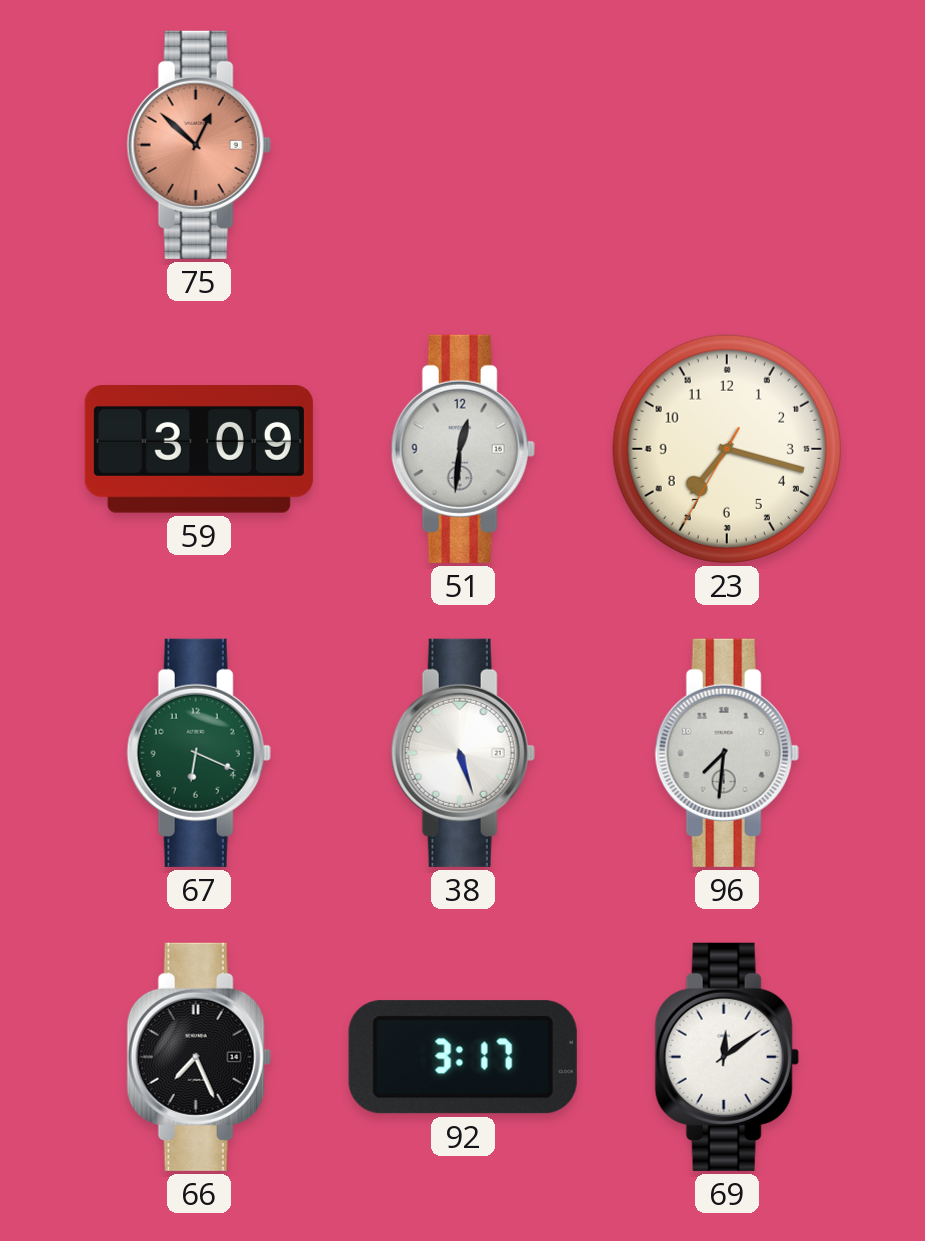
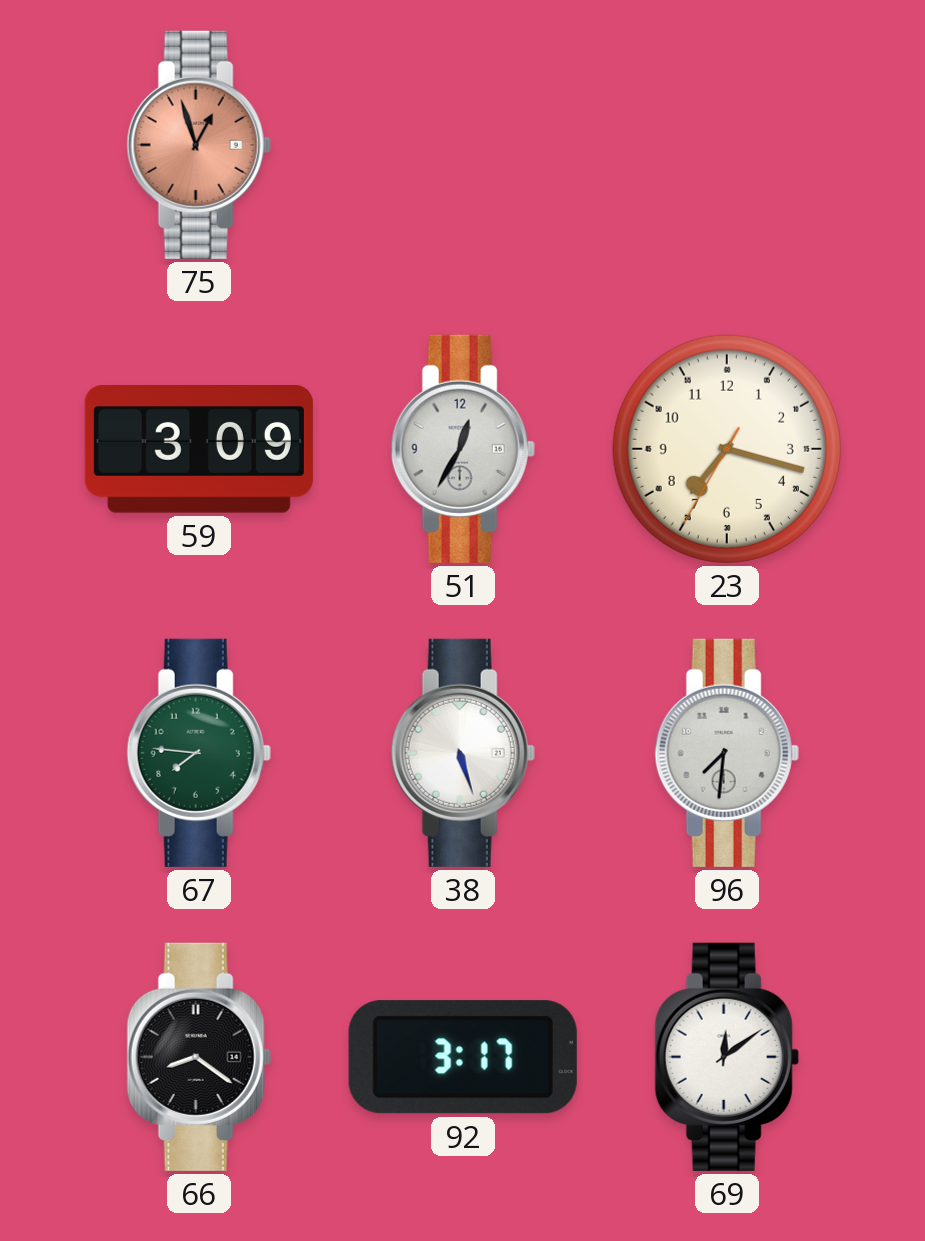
75: 12:52 -> 12:57
51: 12:31 -> 12:35
67: 6:19 -> 7:46
66: 7:26 -> 8:21
